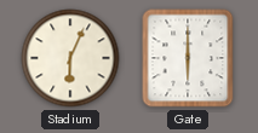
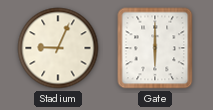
Stadium: 6:04 -> 9:04
